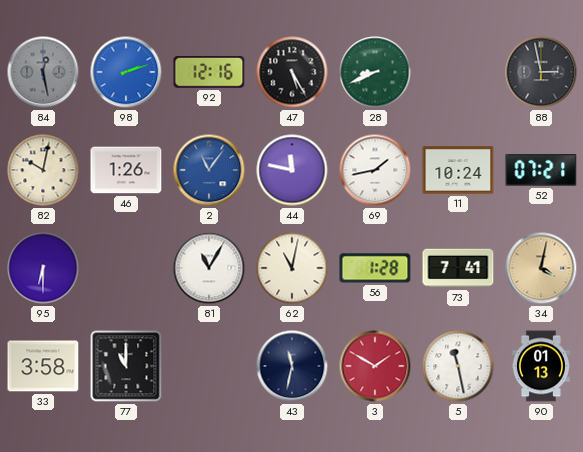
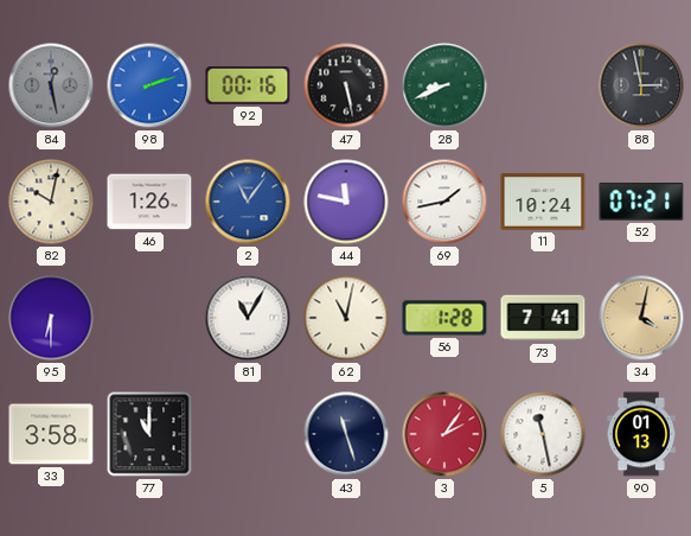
92: 12:16 -> 00:16
47: 5:25 -> 5:28
43: 11:32 -> 11:27
3: 1:50 -> 2:06
